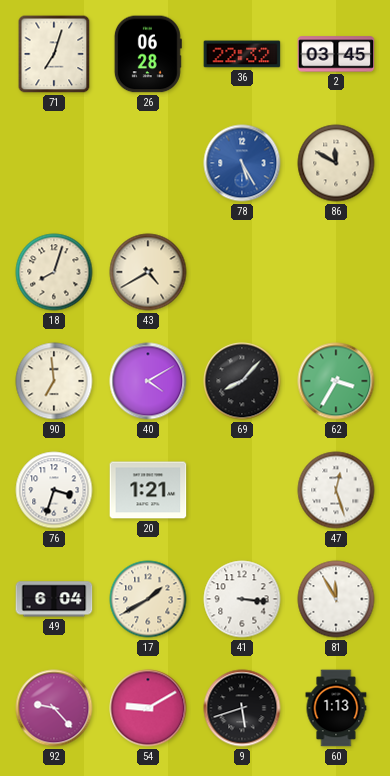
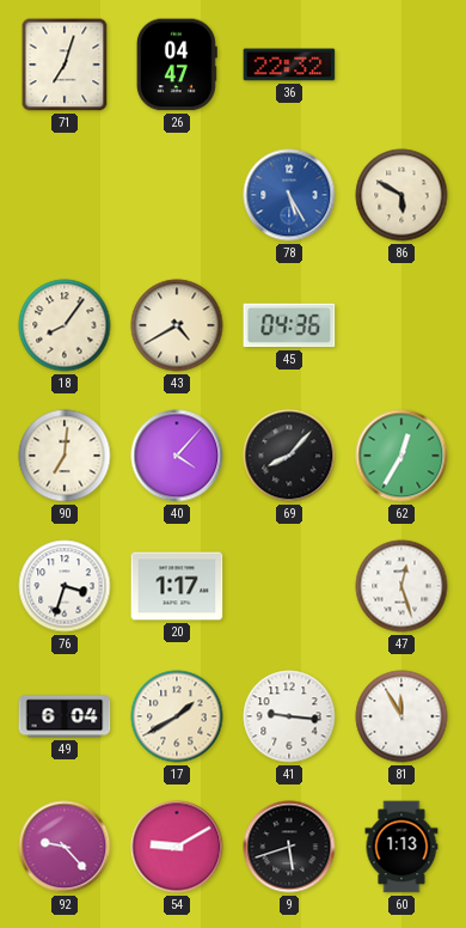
26: 06:28 -> 04:47
2: 03:45 -> none
86: 11:50 -> 5:50
18: 8:03 -> 8:06
45: none -> 04:36
90: 6:59 -> 7:01
40: 4:10 -> 4:07
62: 3:35 -> 12:35
20: 1:21 -> 1:17
41: 3:16 -> 9:16
